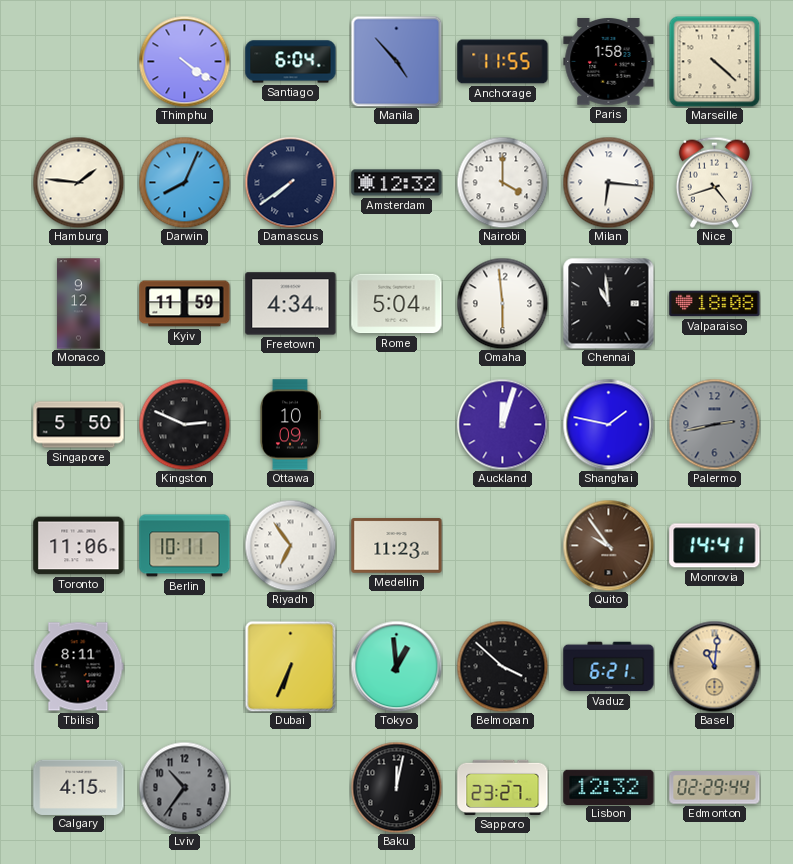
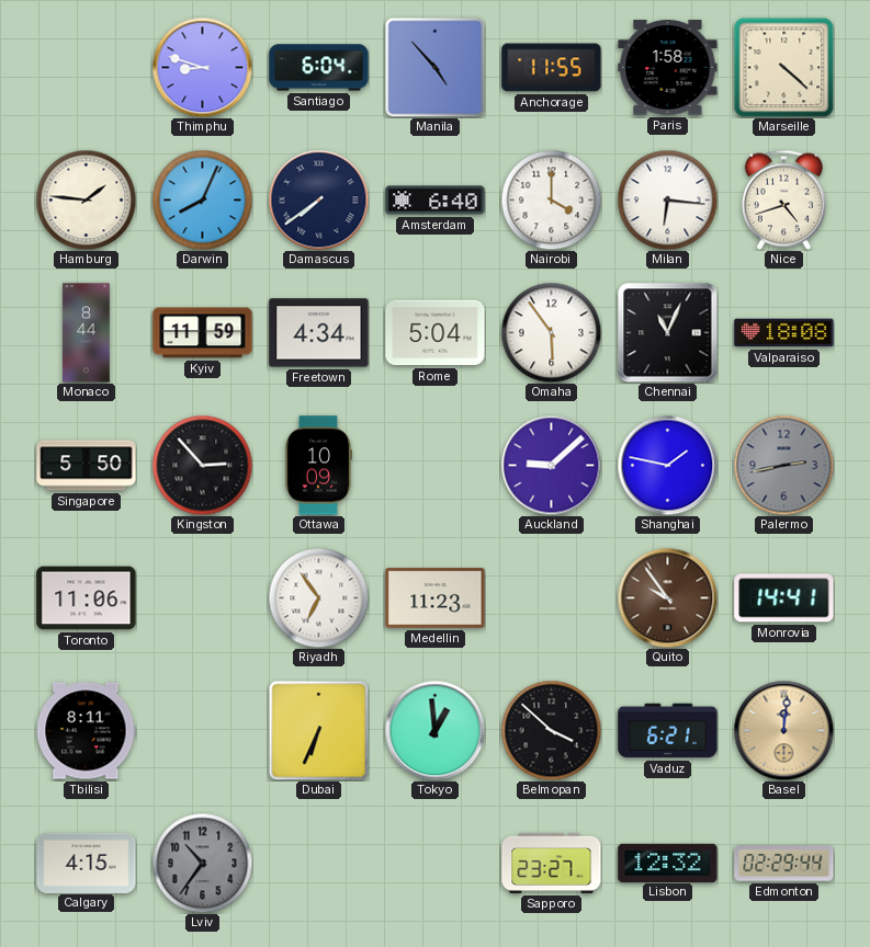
Thimphu: 4:21 -> 8:48
Amsterdam: 12:32 -> 6:40
Monaco: 9:12 -> 8:44
Omaha: 5:59 -> 5:54
Chennai: 10:59 -> 11:04
Kingston: 2:49 -> 2:53
Auckland: 12:03 -> 9:08
Berlin: 10:11 -> none
Basel: 11:01 -> 12:01
Baku: 12:02 -> none
